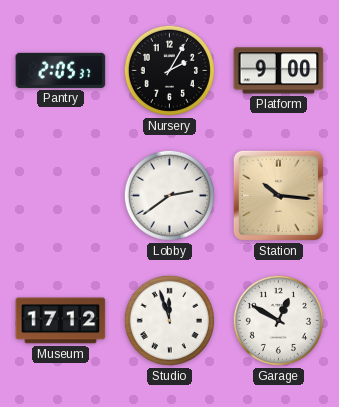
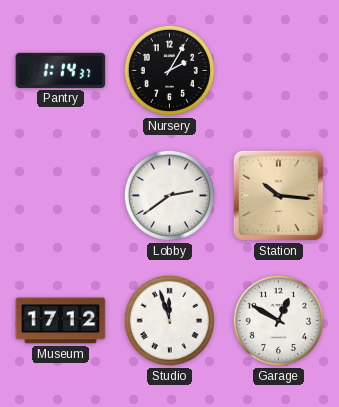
Pantry: 2:05 -> 1:14
Platform: 9:00 -> none
